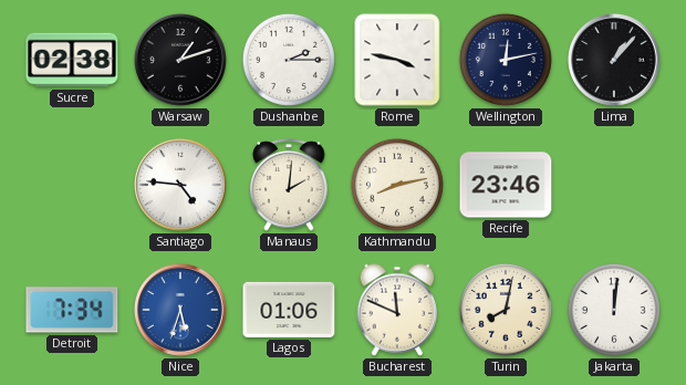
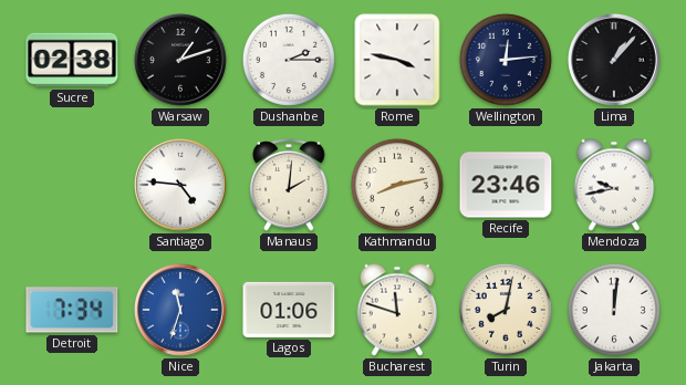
Wellington: 12:13 -> 12:14
Mendoza: none -> 9:43
Nice: 5:33 -> 11:33
Bucharest: 11:49 -> 11:48
